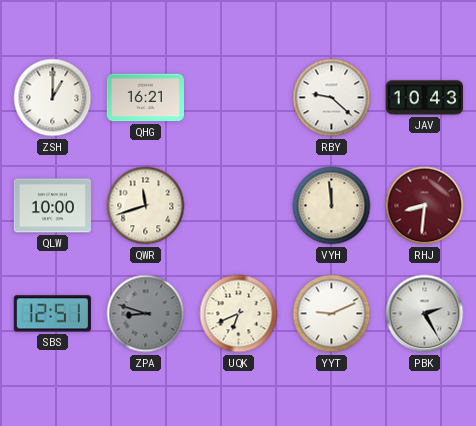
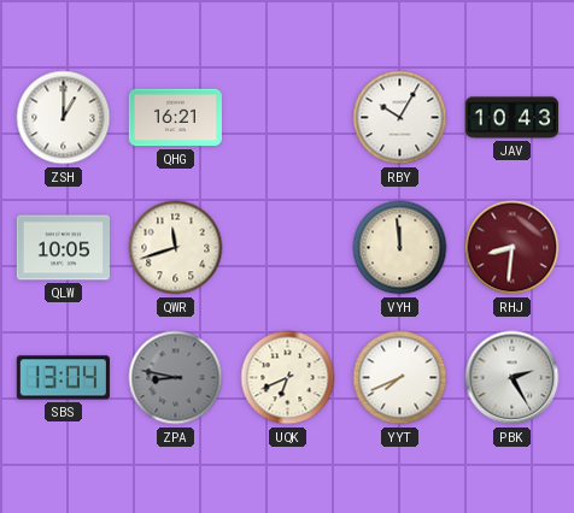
RBY: 9:22 -> 10:05
QLW: 10:00 -> 10:05
SBS: 12:51 -> 13:04
ZPA: 8:48 -> 8:47
YYT: 9:11 -> 7:41
